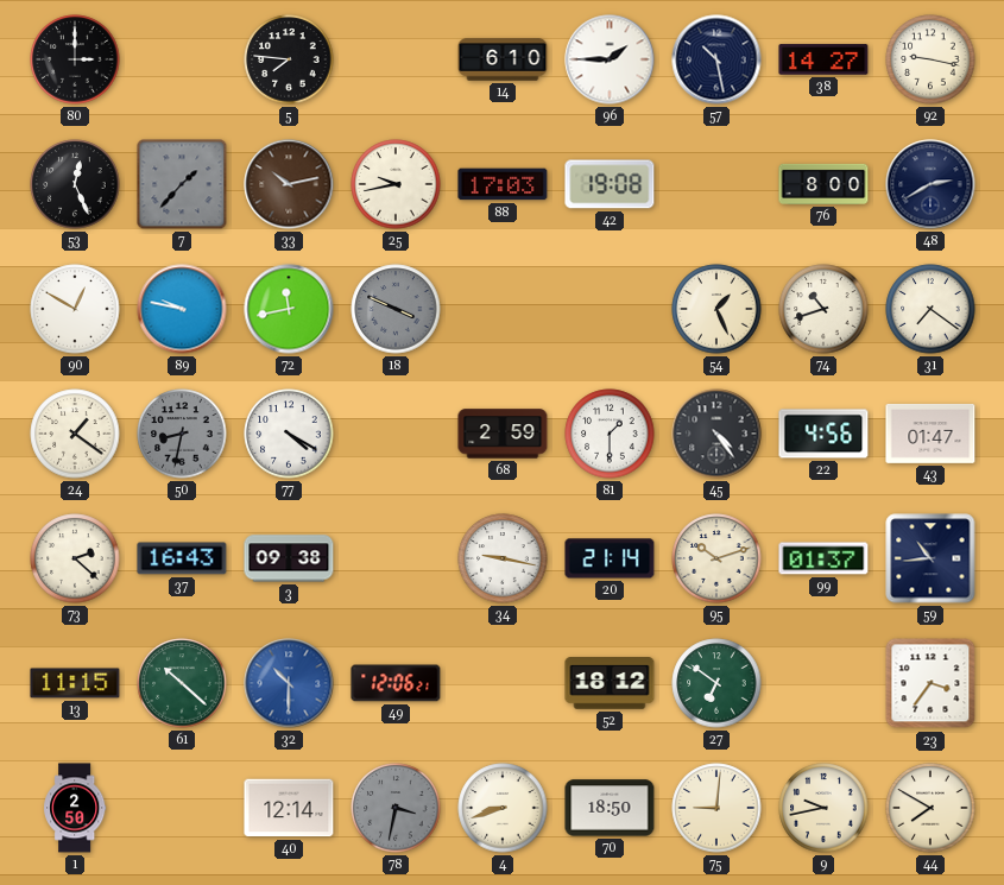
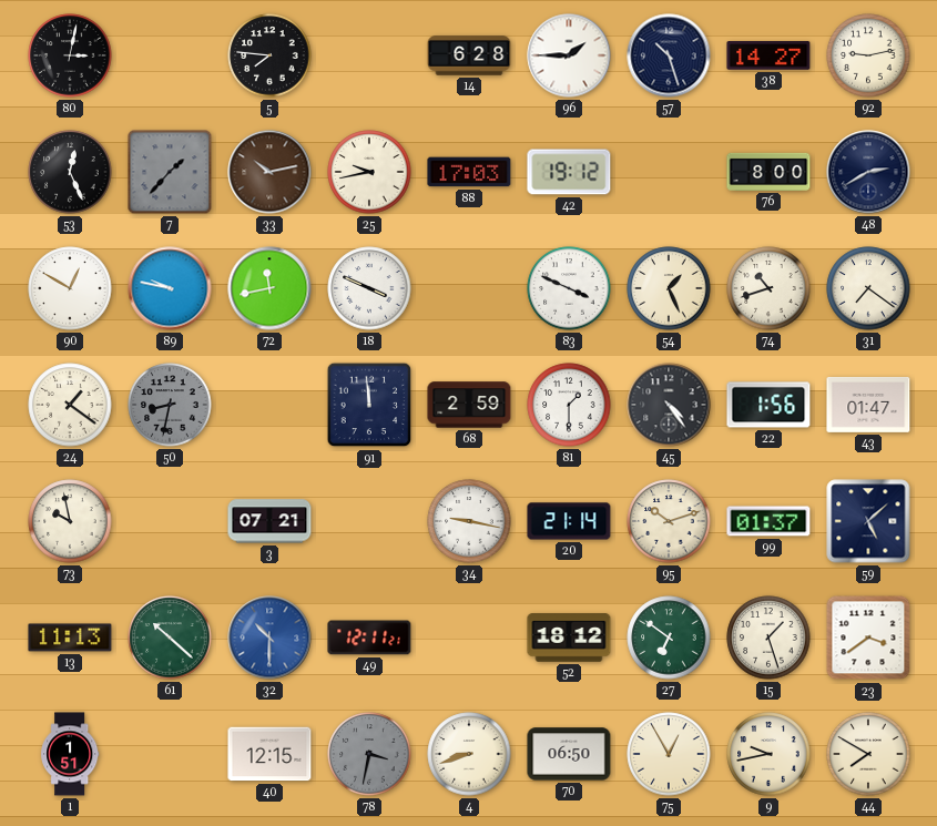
80: 3:00 -> 3:02
14: 6:10 -> 6:28
57: 10:28 -> 10:27
92: 9:17 -> 9:13
42: 19:08 -> 19:12
18 dial: grey -> white
83: none -> 3:49
77: 4:20 -> none
91: none -> 11:59
22: 4:56 -> 1:56
73: 2:22 -> 9:58
37: 16:43 -> none
3: 09:38 -> 07:21
59: 10:44 -> 5:08
13: 11:15 -> 11:13
49: 12:06 -> 12:11
15: none -> 1:27
23: 3:36 -> 3:39
1: 2:50 -> 1:51
40: 12:14 -> 12:15
70: 18:50 -> 06:50
75: 9:01 -> 12:55
